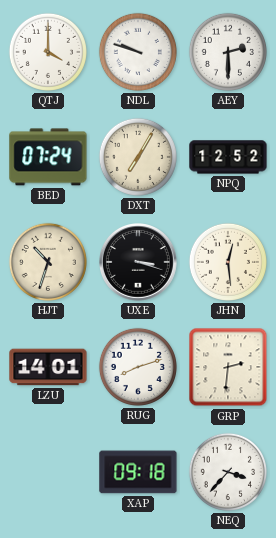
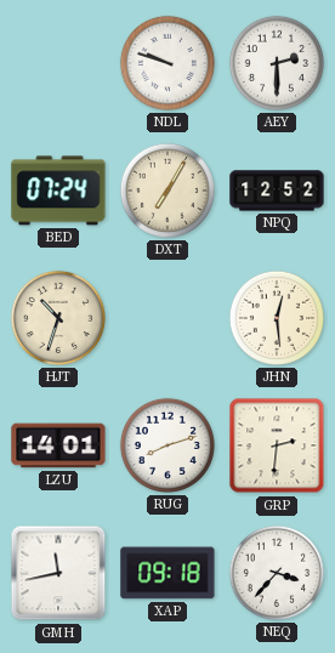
QTJ: 4:00 -> none
UXE: 3:18 -> none
GMH: none -> 11:43
